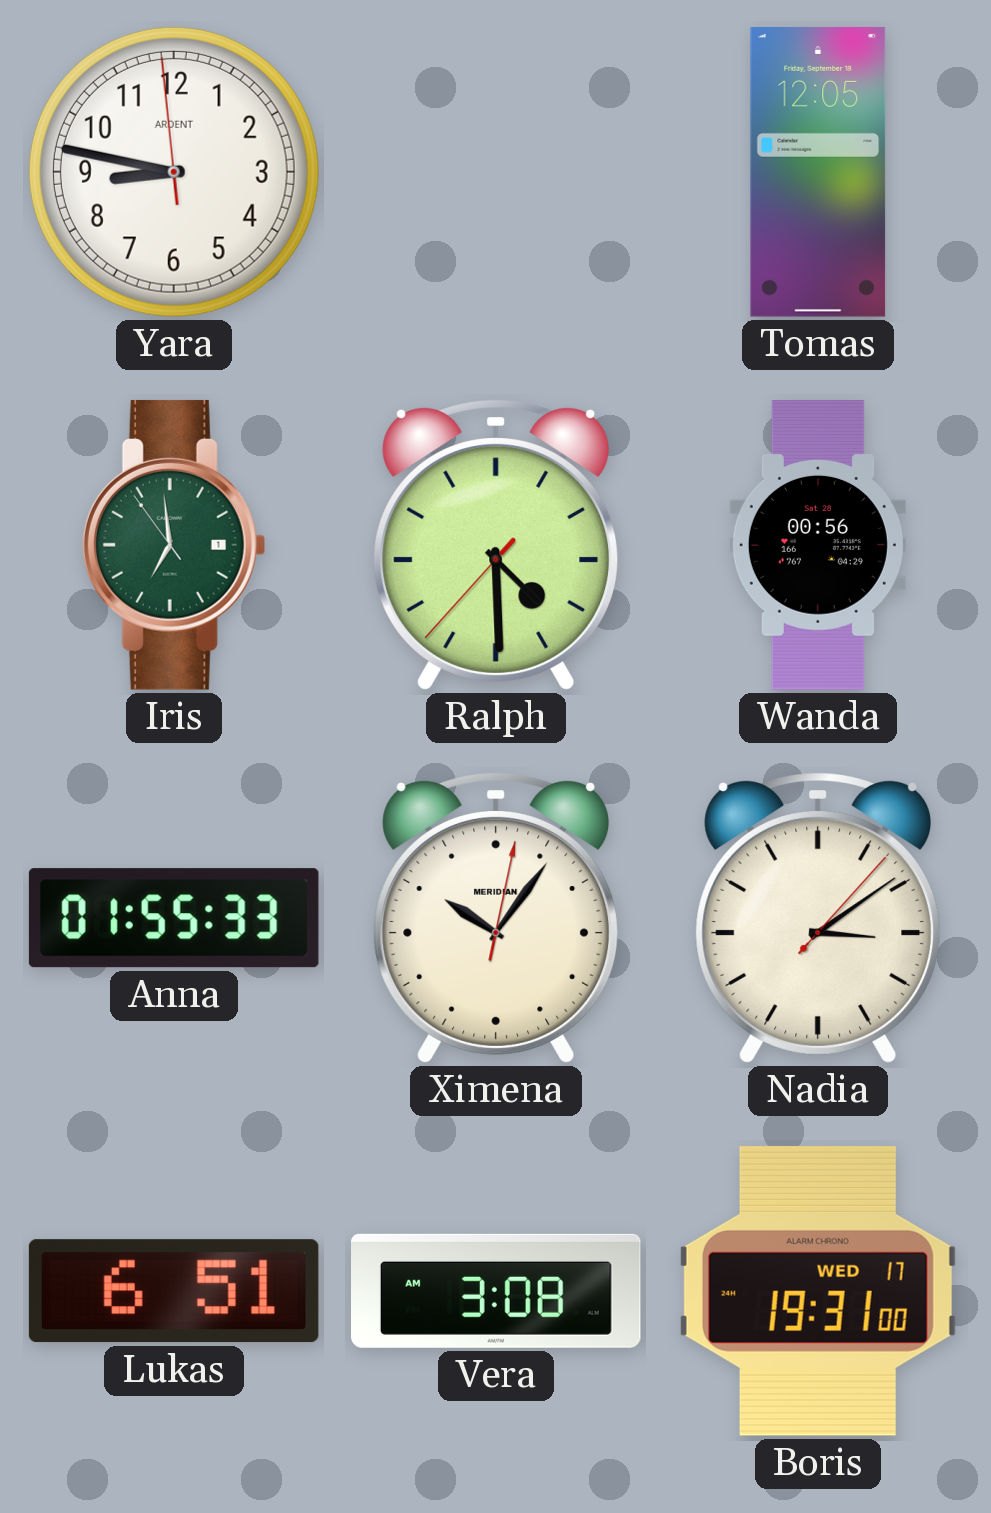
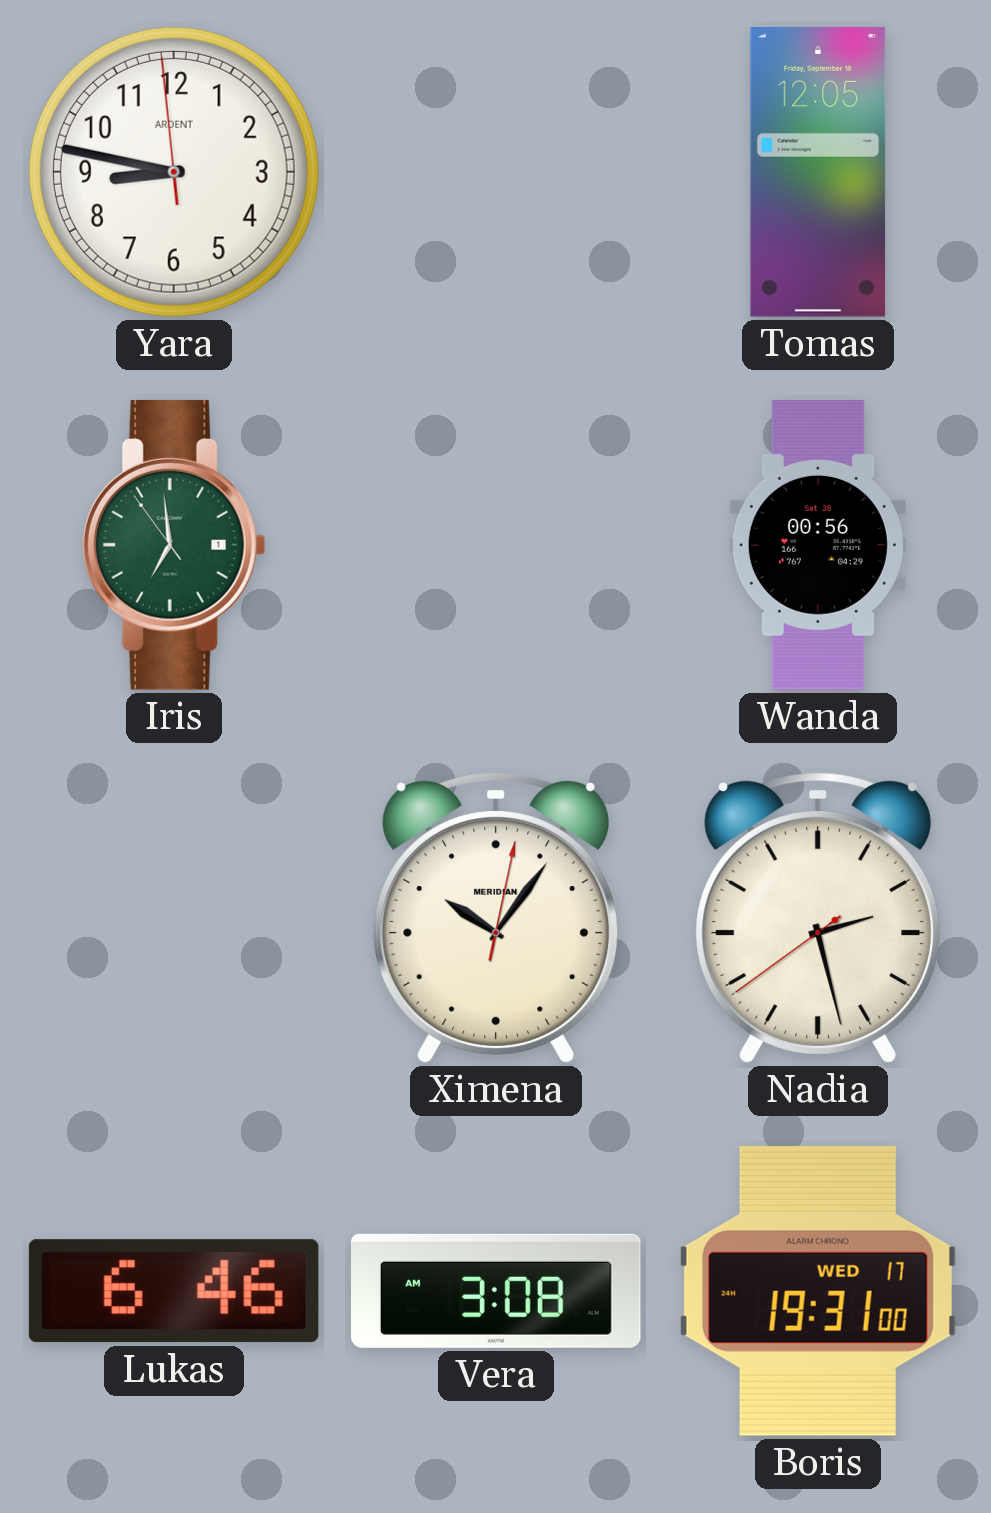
Ralph: 4:29 -> none
Anna: 01:55 -> none
Nadia: 3:09 -> 2:27
Lukas: 6:51 -> 6:46
